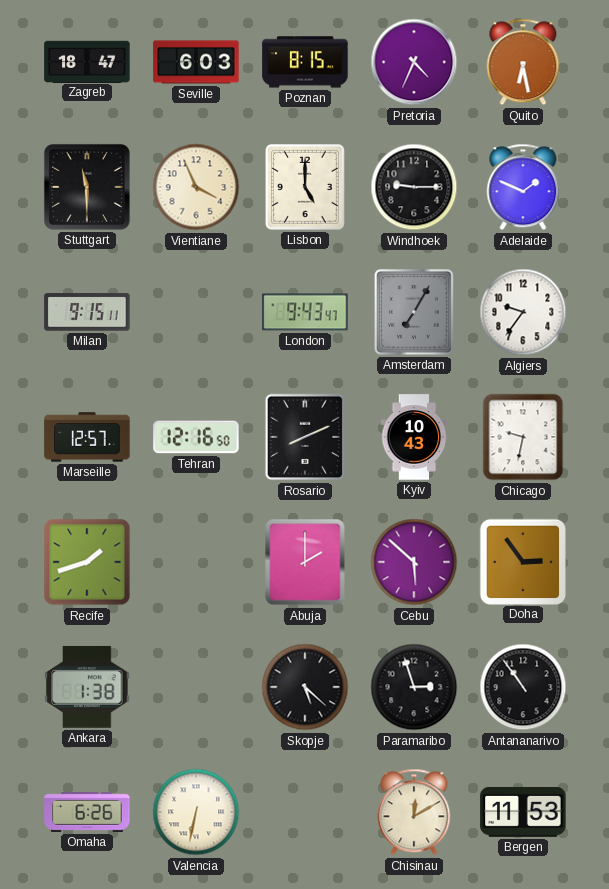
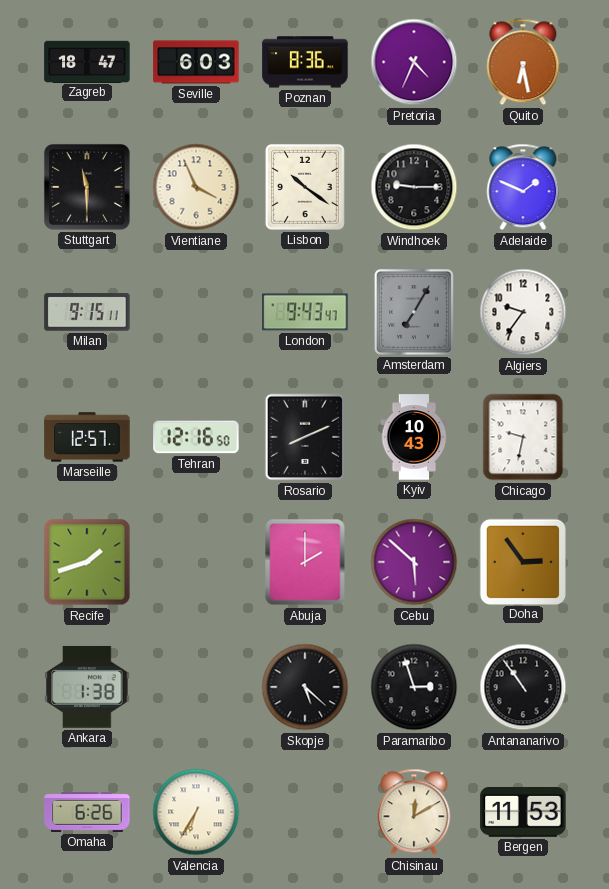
Poznan: 8:15 -> 8:36
Lisbon: 5:00 -> 10:21
Valencia: 6:32 -> 6:35
